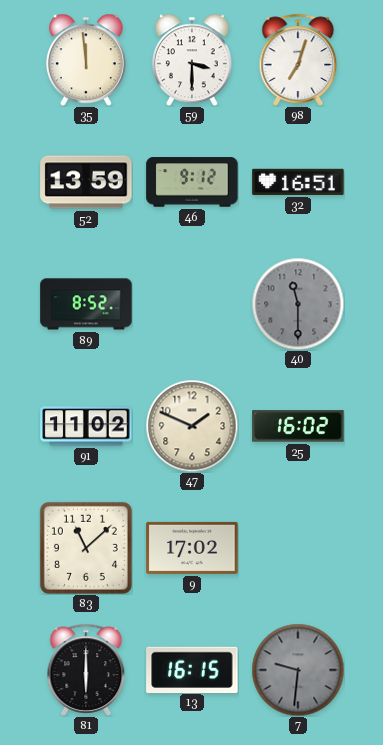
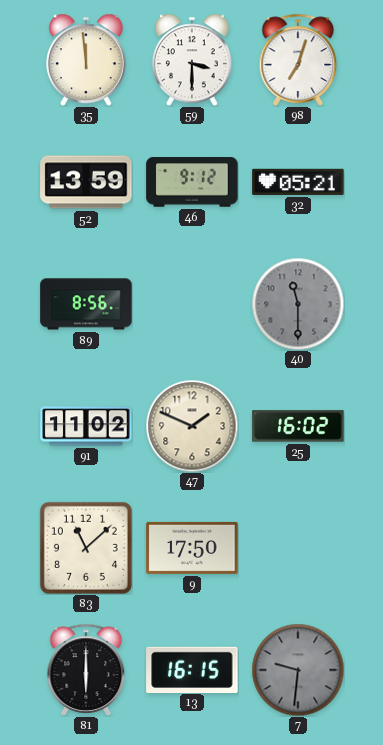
32: 16:51 -> 05:21
89: 8:52 -> 8:56
9: 17:02 -> 17:50
